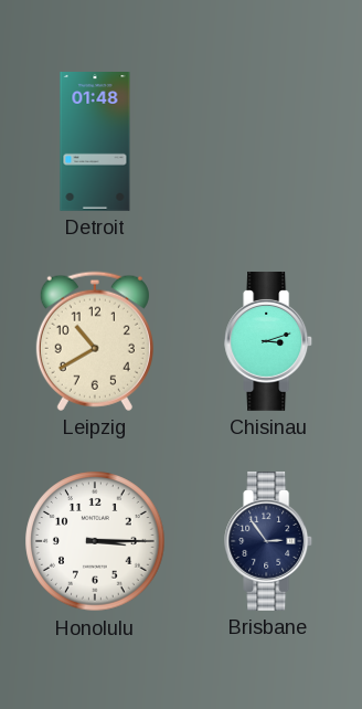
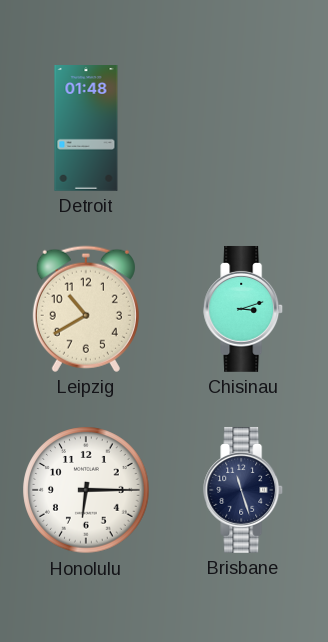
Honolulu: 3:15 -> 6:15
Brisbane: 2:54 -> 11:27
